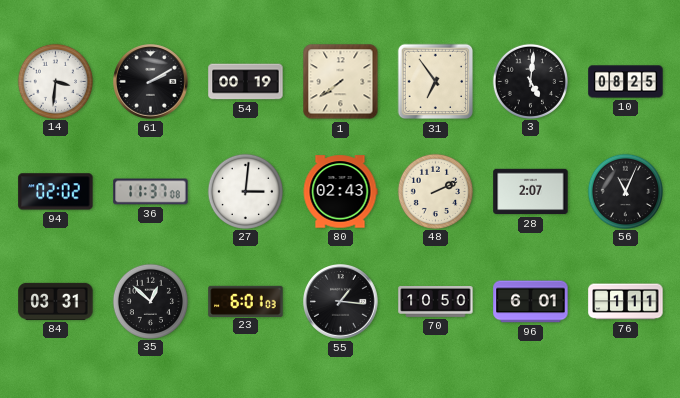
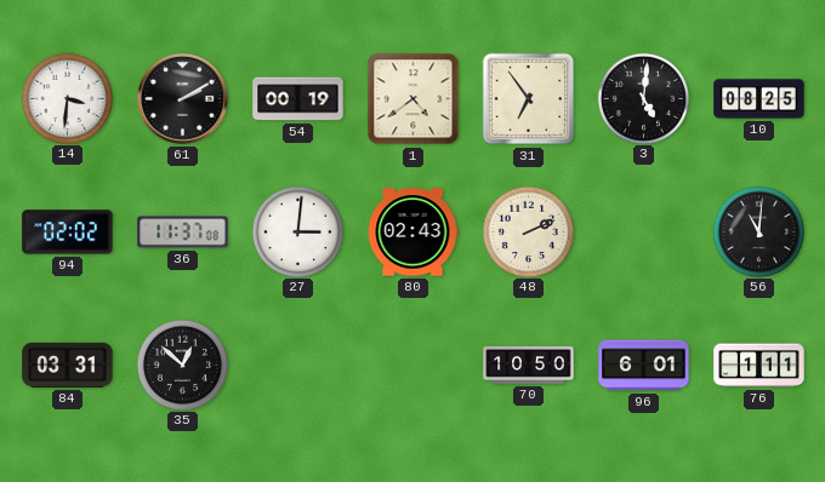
1: 7:39 -> 4:39
28: 2:07 -> none
56: 11:04 -> 11:01
23: 6:01 -> none
55: 1:16 -> none
